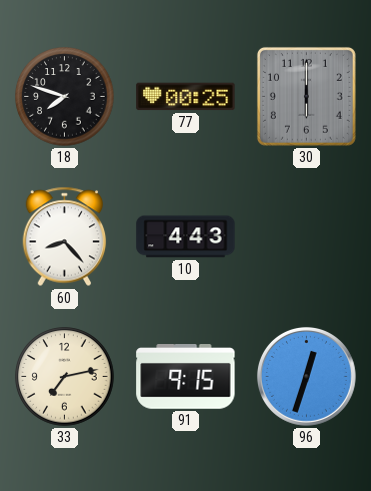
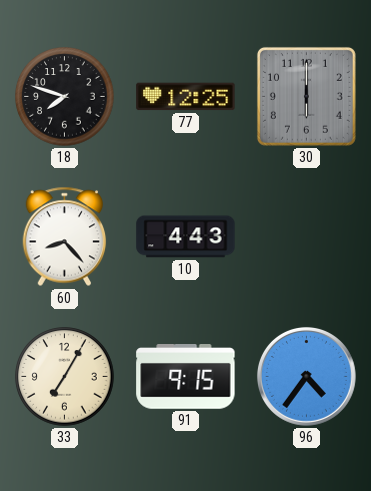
77: 00:25 -> 12:25
33: 7:13 -> 7:05
96: 12:33 -> 4:36
